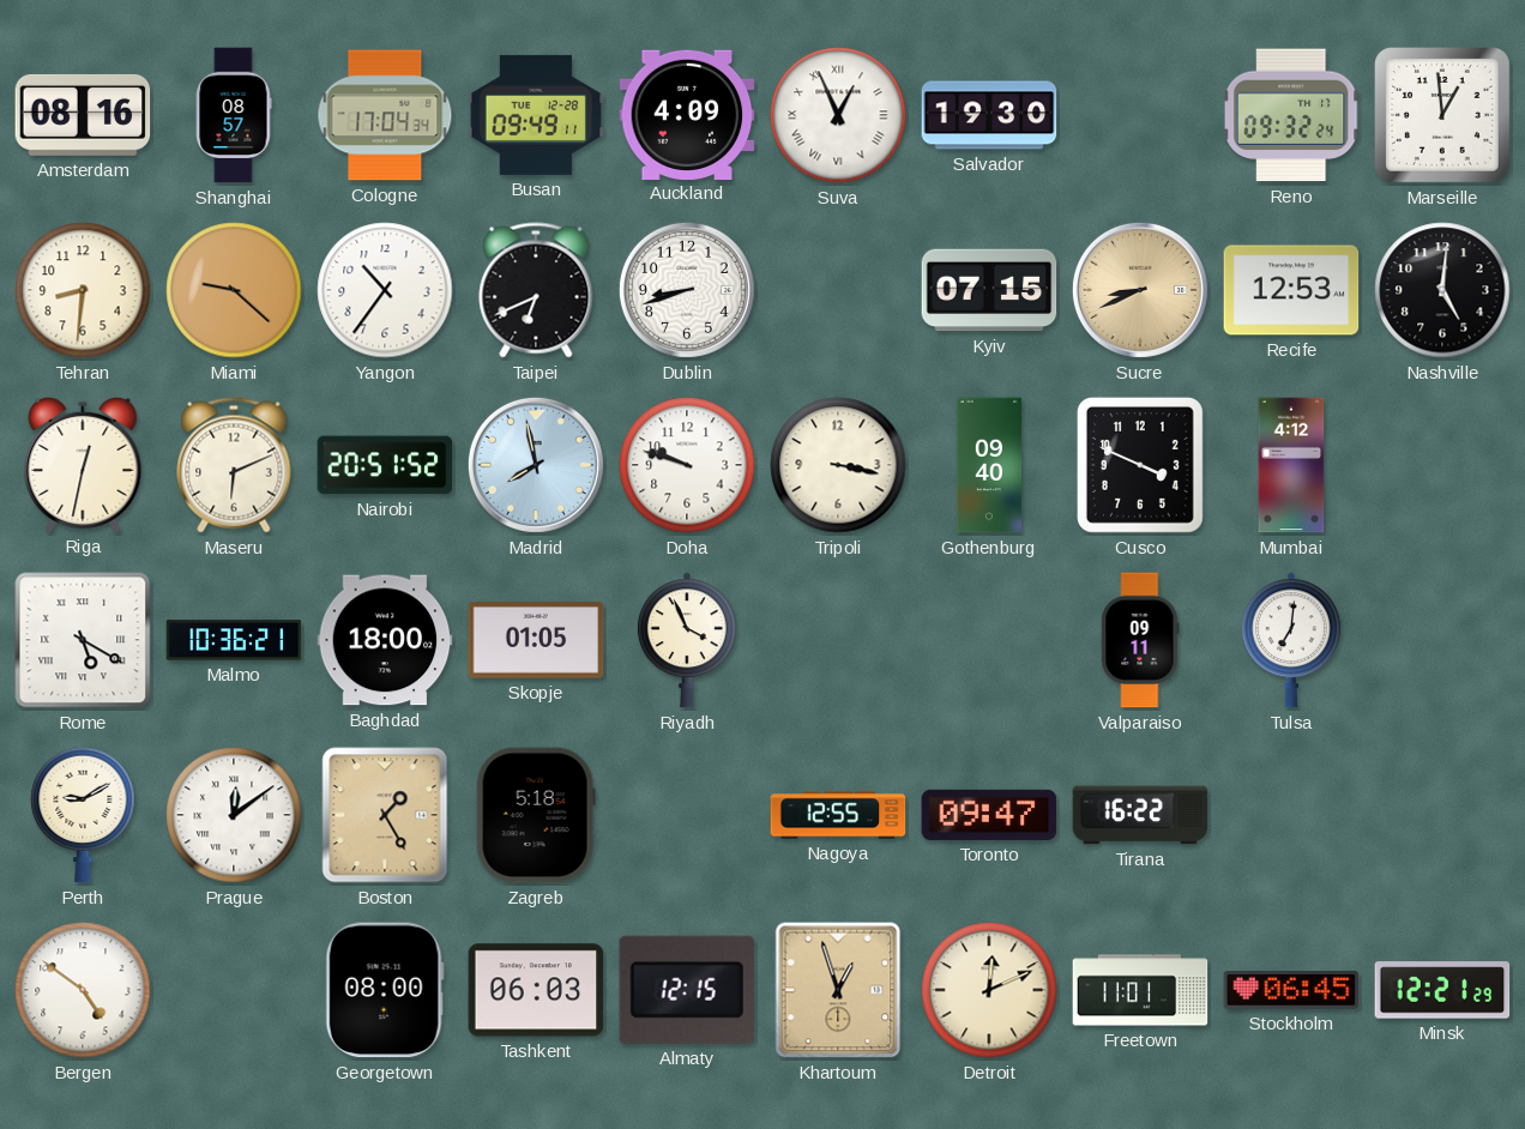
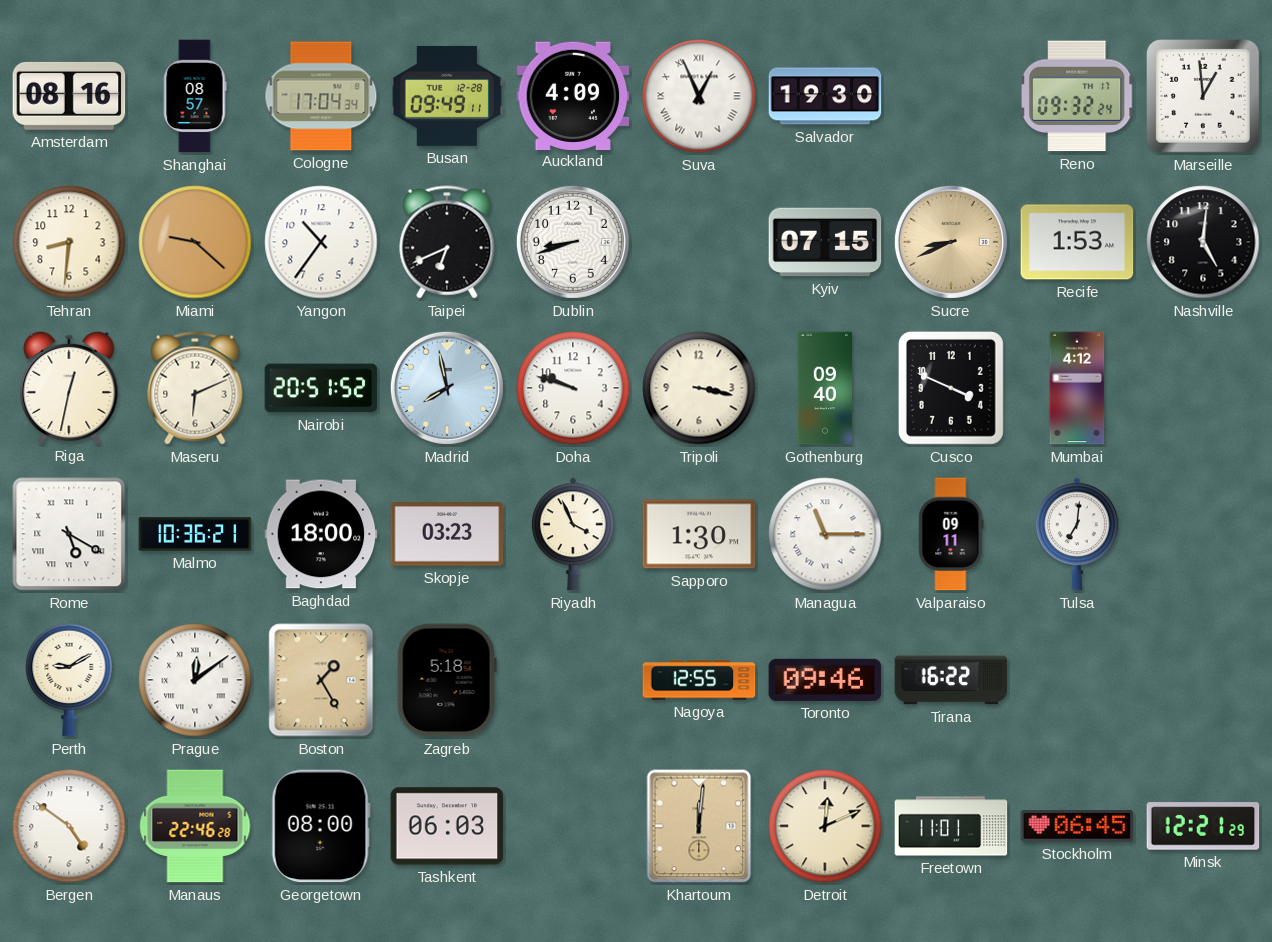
Recife: 12:53 -> 1:53
Skopje: 01:05 -> 03:23
Sapporo: none -> 1:30
Managua: none -> 11:15
Toronto: 09:47 -> 09:46
Manaus: none -> 22:46
Almaty: 12:15 -> none
Khartoum: 12:57 -> 12:01
